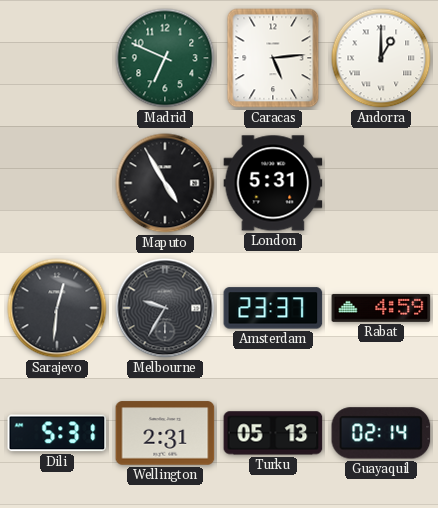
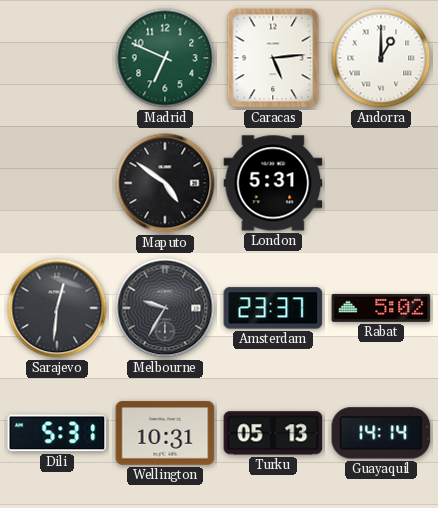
Maputo: 4:55 -> 4:51
Rabat: 4:59 -> 5:02
Wellington: 2:31 -> 10:31
Guayaquil: 02:14 -> 14:14
